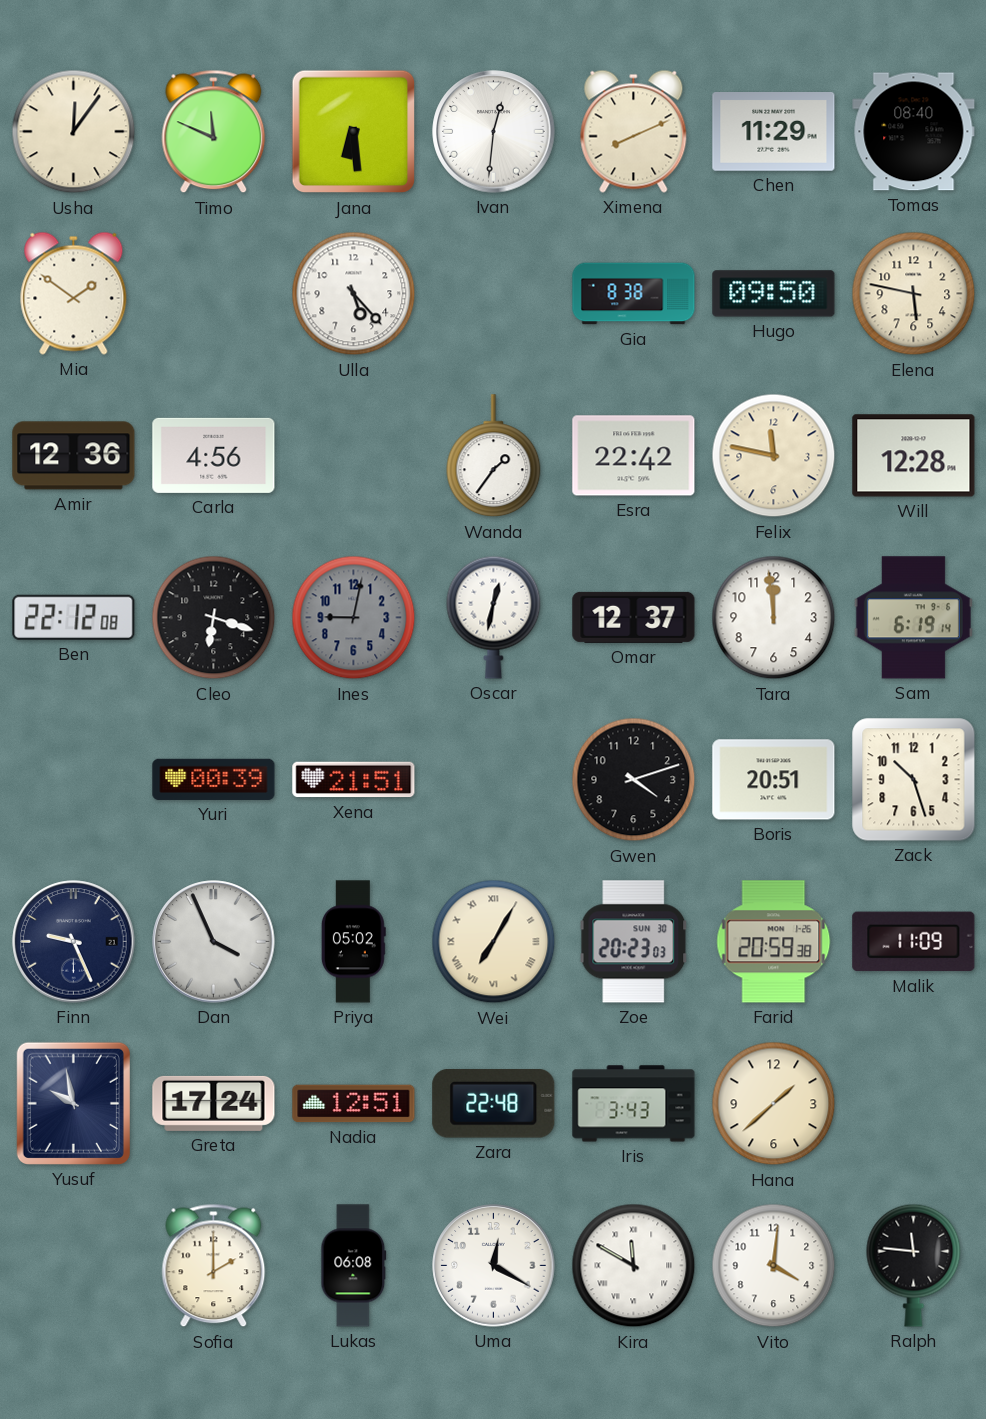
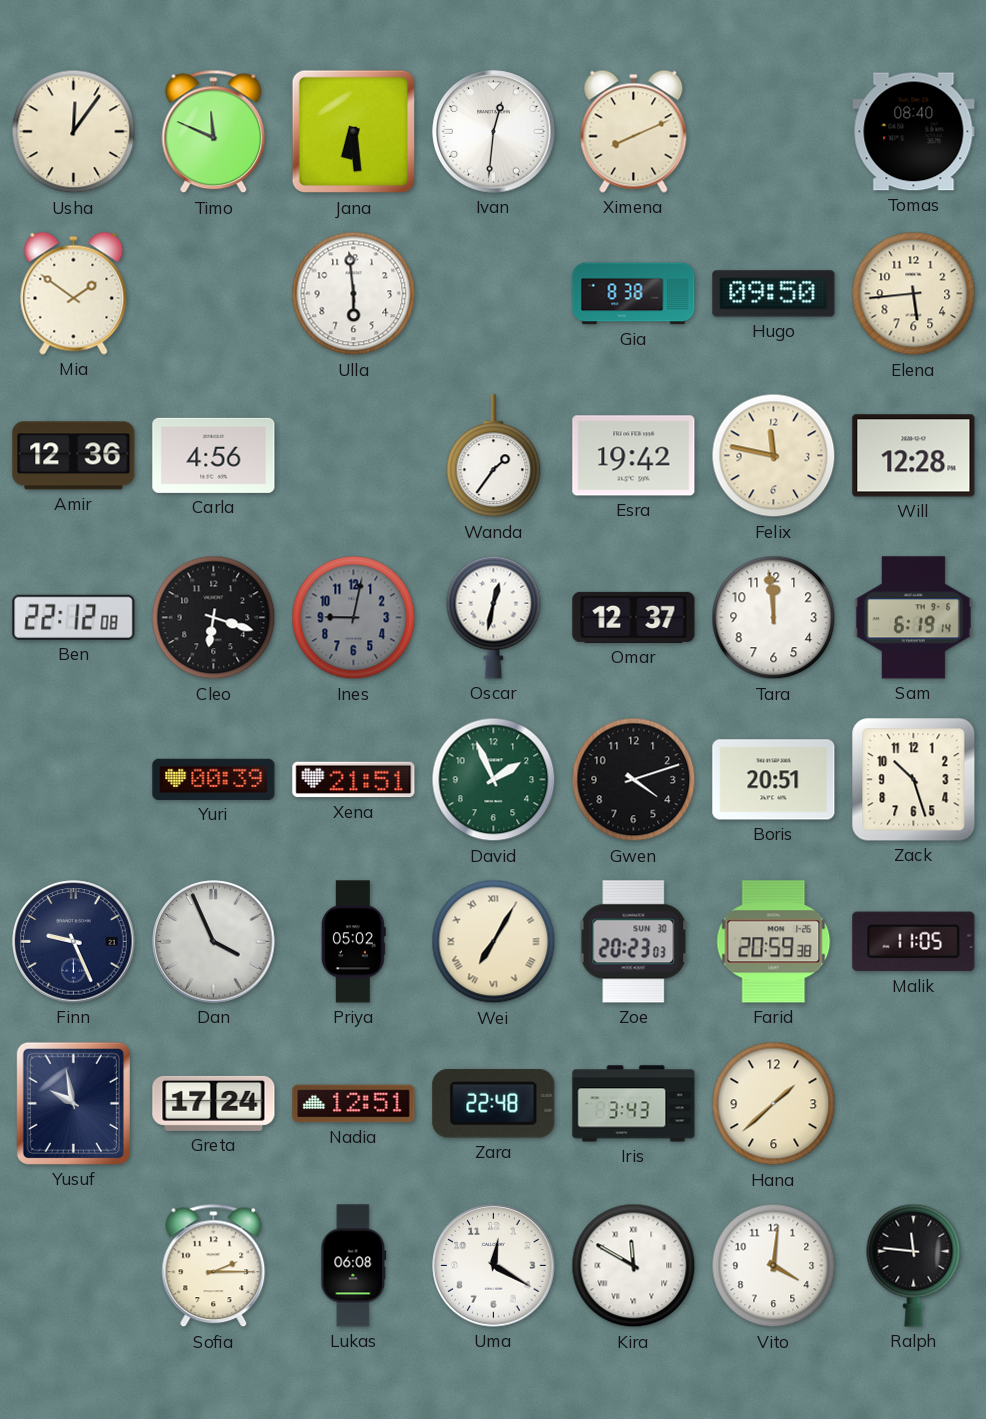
Chen: 11:29 -> none
Ulla: 5:23 -> 5:59
Elena: 5:47 -> 5:44
Esra: 22:42 -> 19:42
David: none -> 1:56
Malik: 11:09 -> 11:05
Sofia: 2:00 -> 2:15
